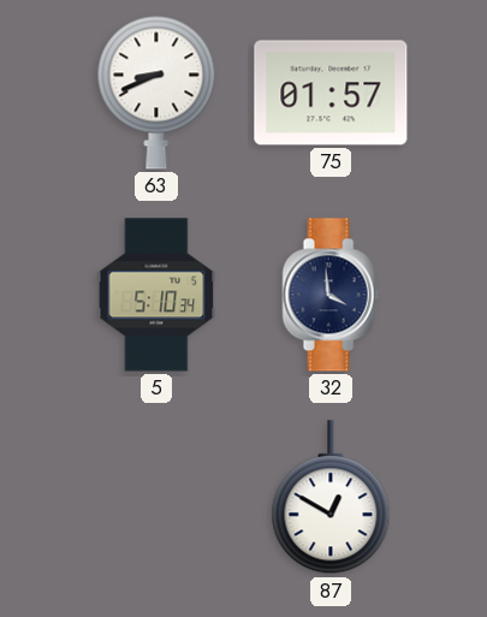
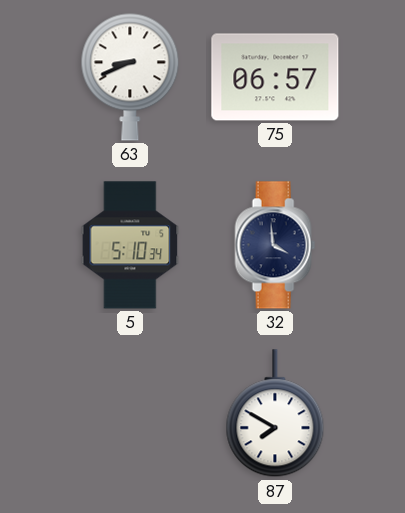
75: 01:57 -> 06:57
87: 12:50 -> 7:50
